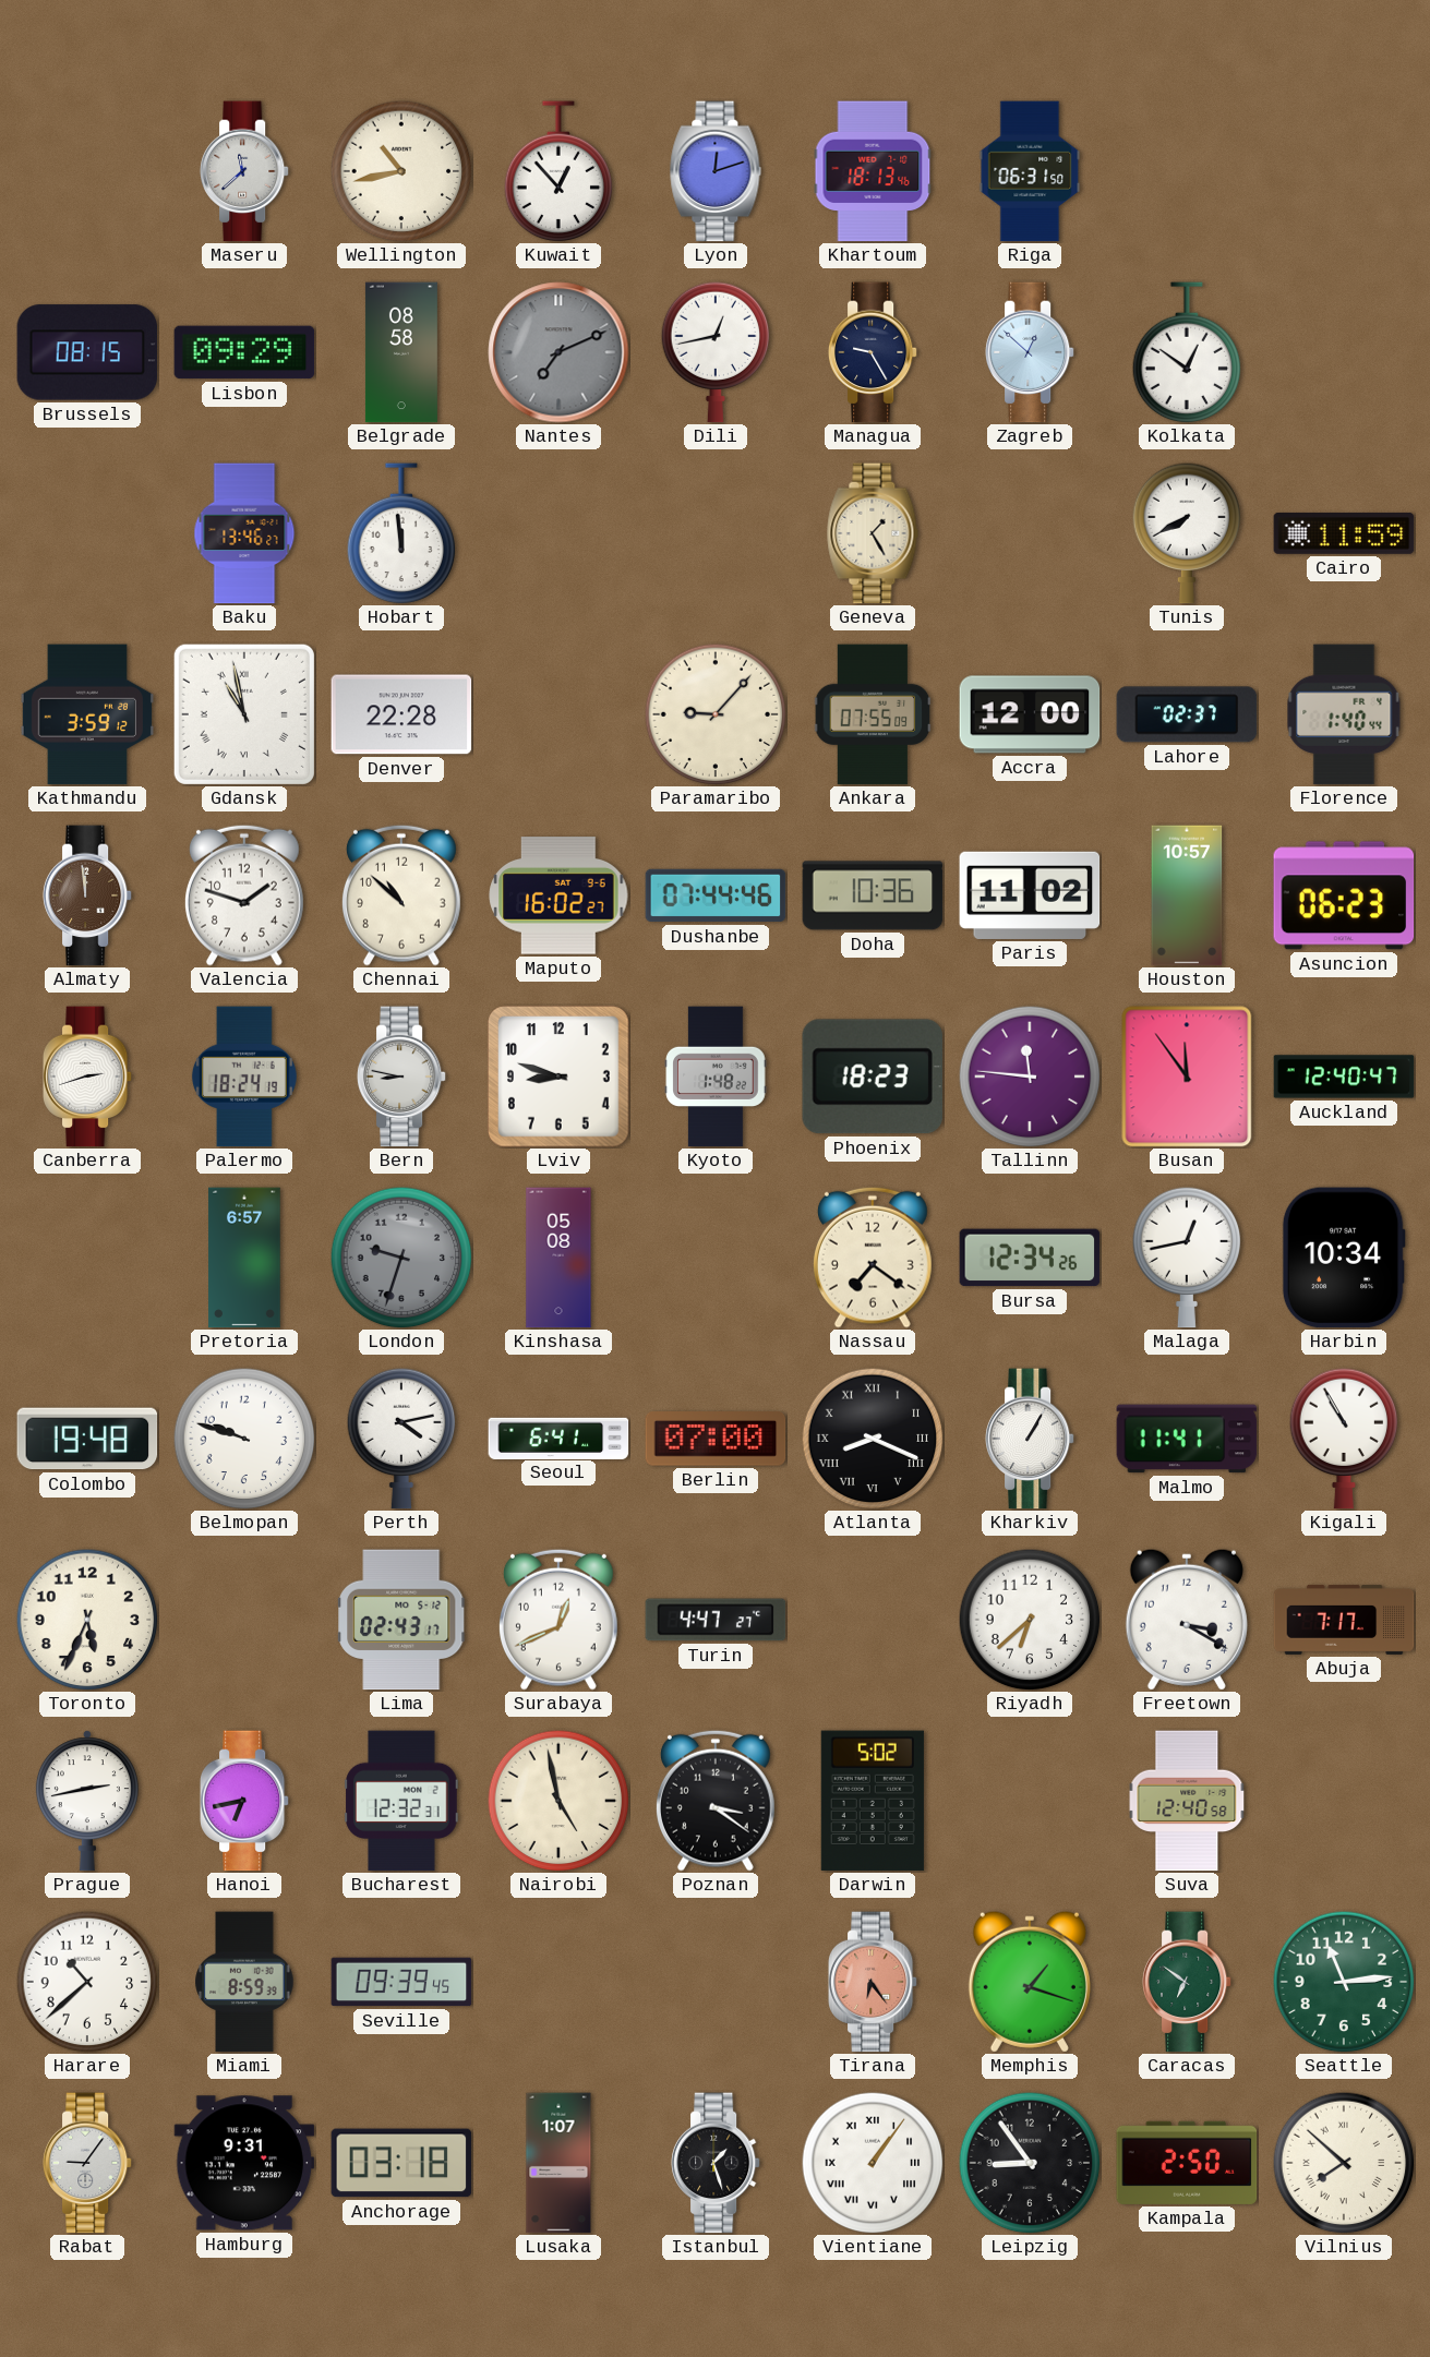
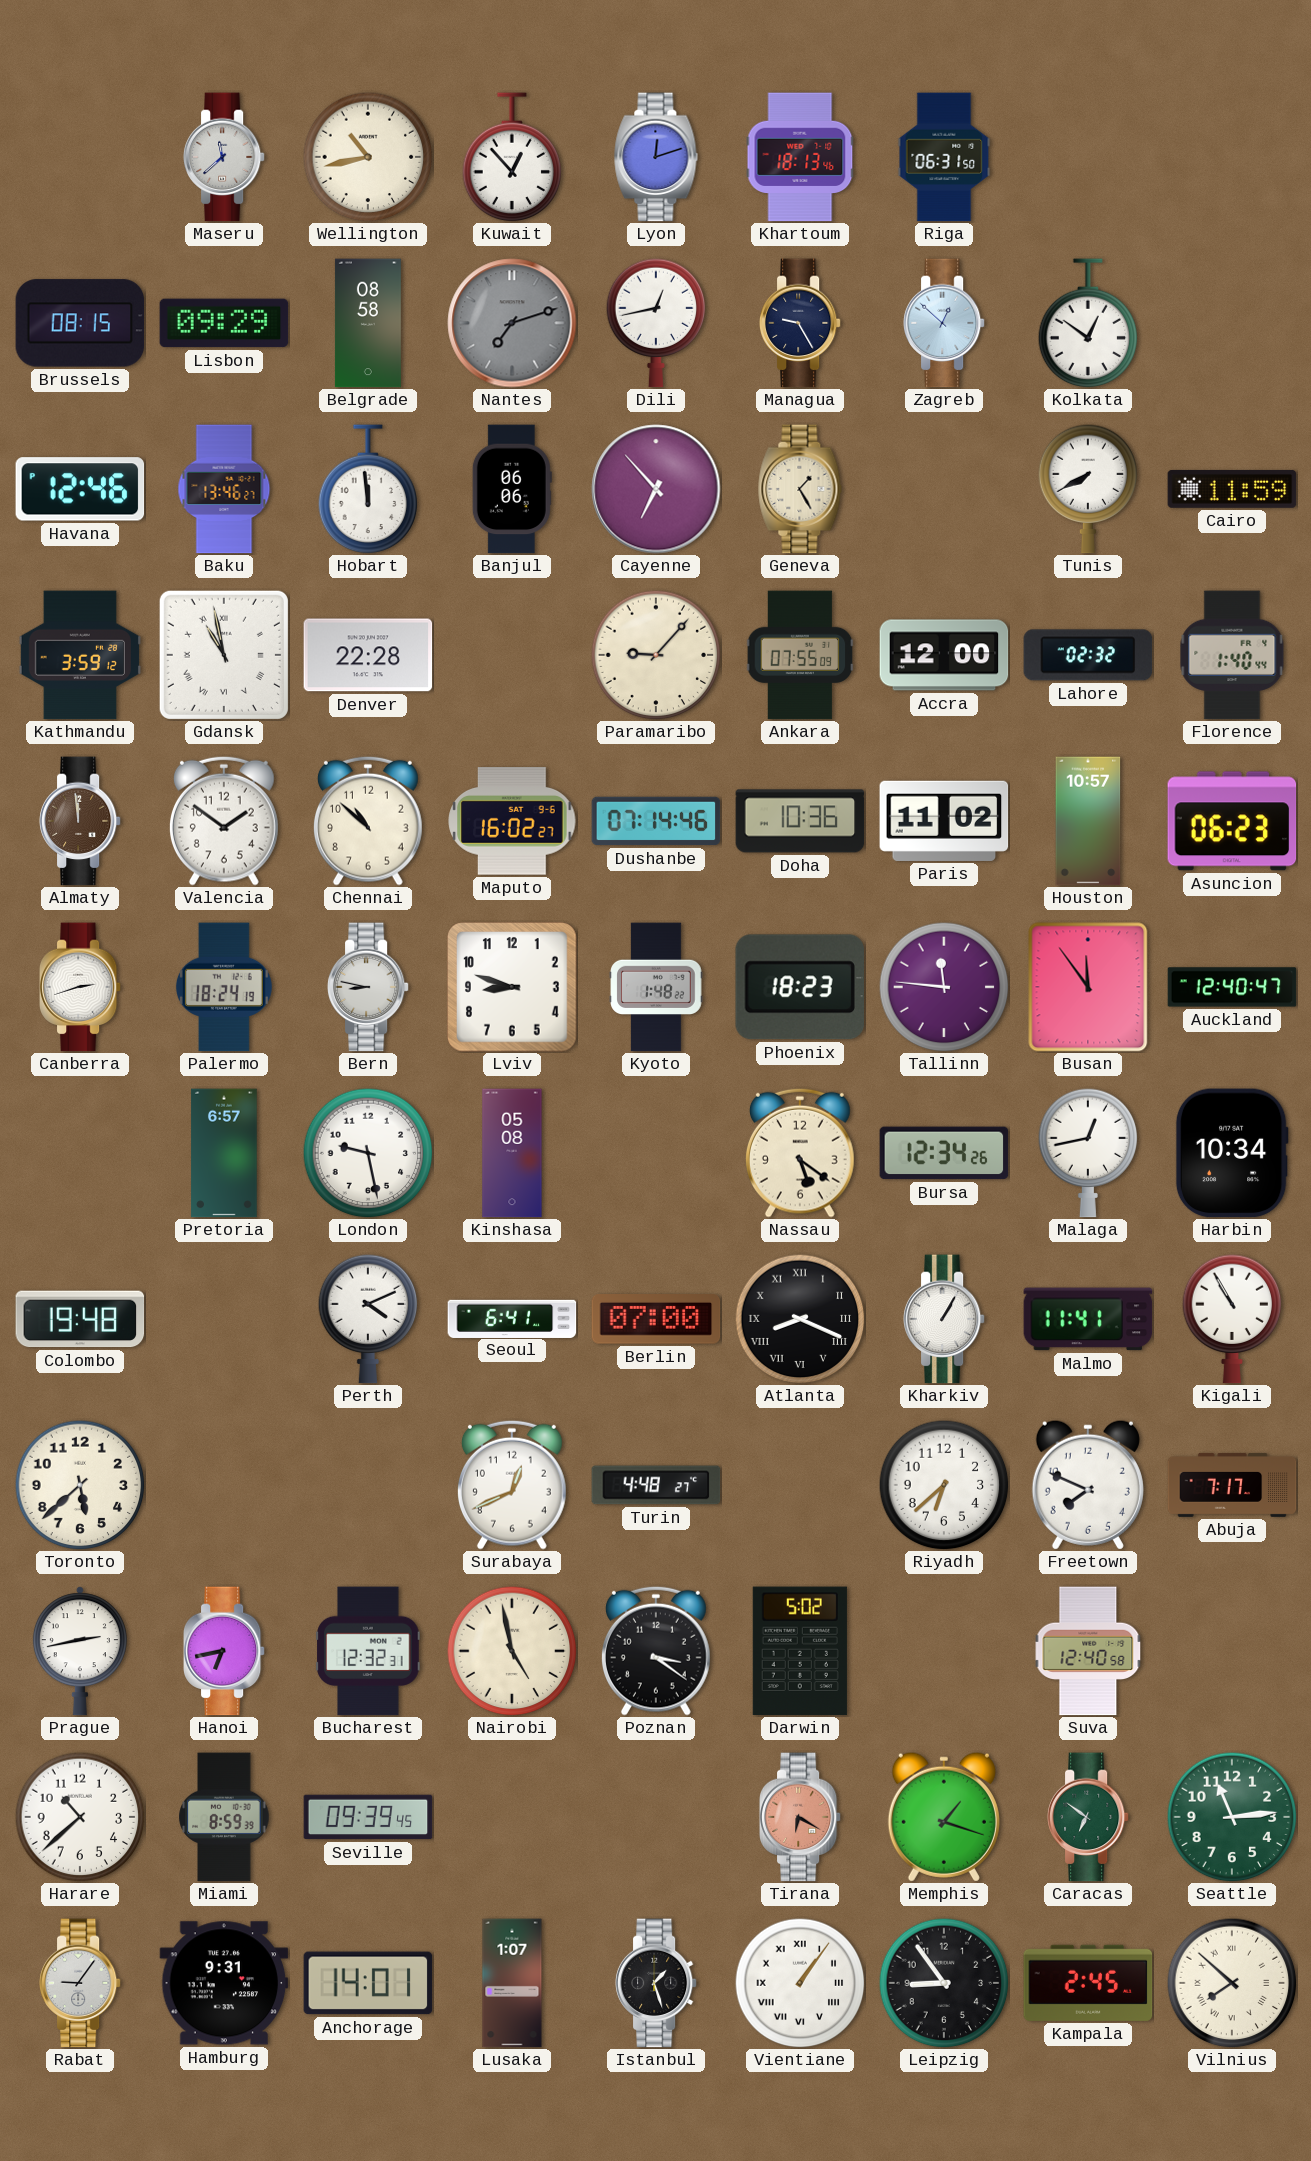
Nantes: 7:11 -> 7:12
Havana: none -> 12:46
Banjul: none -> 06:06
Cayenne: none -> 6:53
Lahore: 02:37 -> 02:32
Valencia: 1:48 -> 1:51
Dushanbe: 07:44 -> 07:14
London: 9:33 -> 9:28
London dial: grey -> white
Nassau: 7:21 -> 5:21
Belmopan: 9:48 -> none
Perth: 4:13 -> 4:11
Toronto: 5:34 -> 5:38
Lima: 02:43 -> none
Turin: 4:47 -> 4:48
Freetown: 3:20 -> 7:49
Tirana: 6:24 -> 6:20
Anchorage: 03:18 -> 14:01
Kampala: 2:50 -> 2:45
